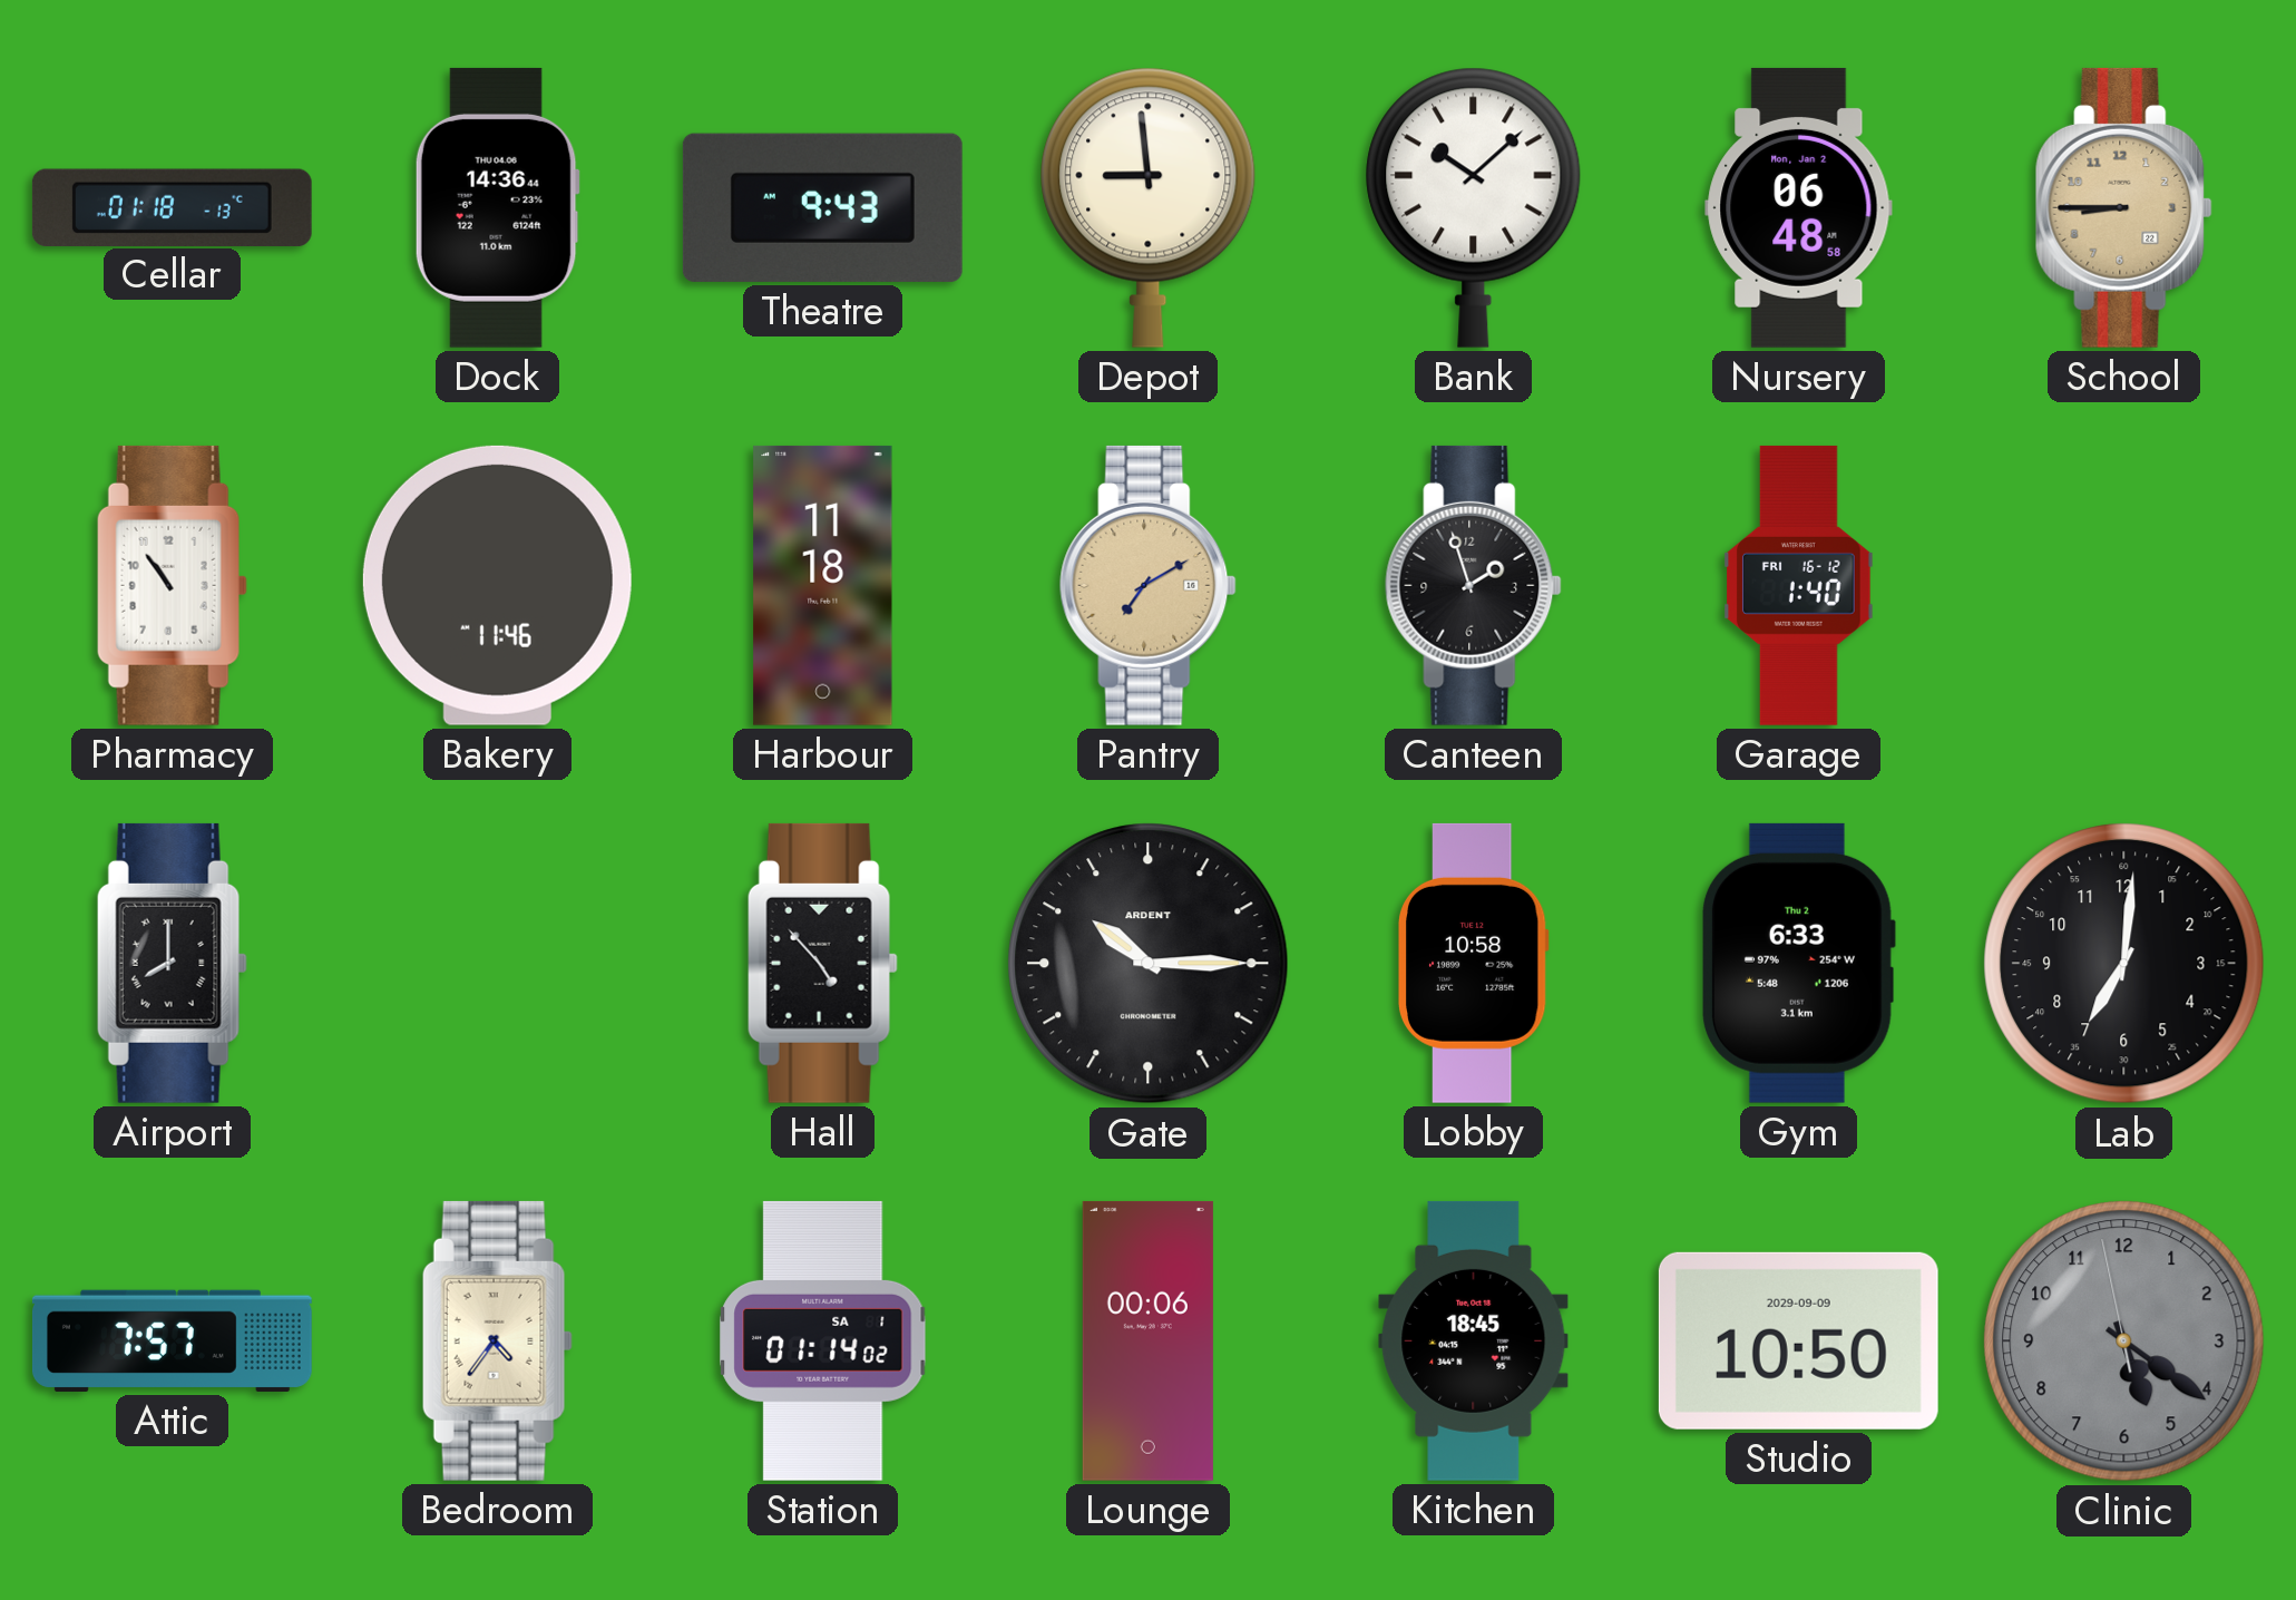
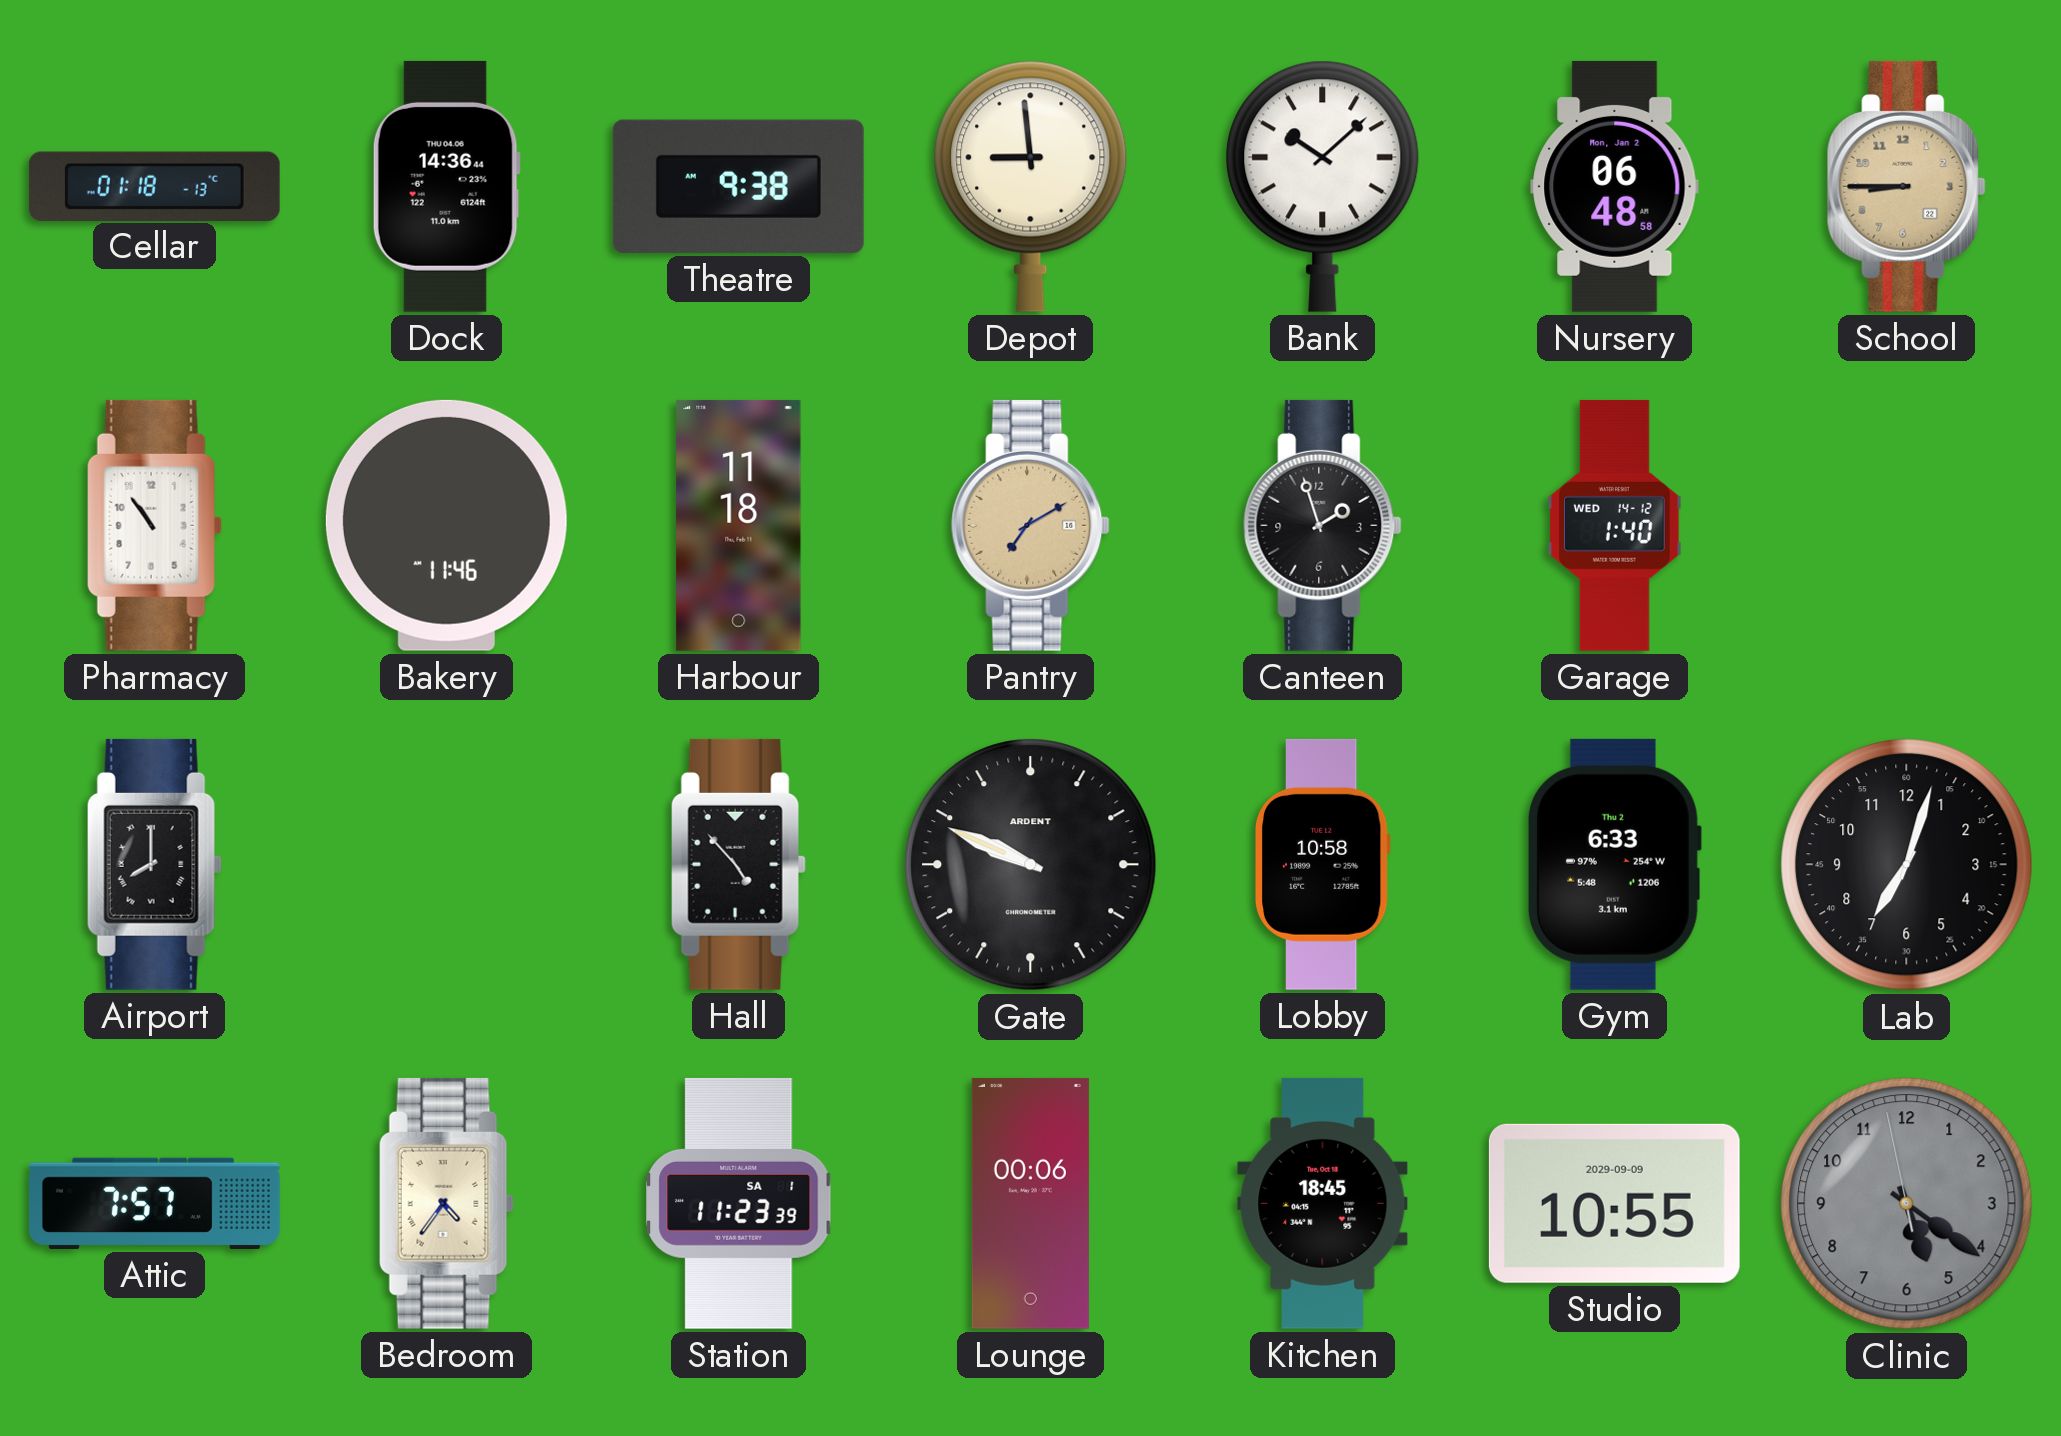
Theatre: 9:43 -> 9:38
Garage date: FRI 16-12 -> WED 14-12
Gate: 10:15 -> 9:49
Lab: 7:01 -> 7:03
Station: 01:14 -> 11:23
Studio: 10:50 -> 10:55
